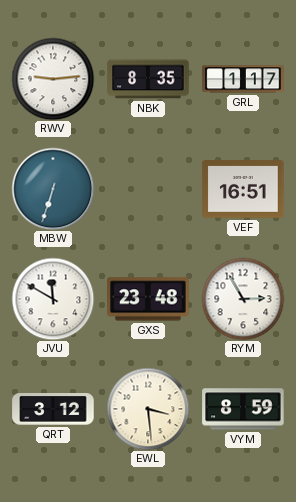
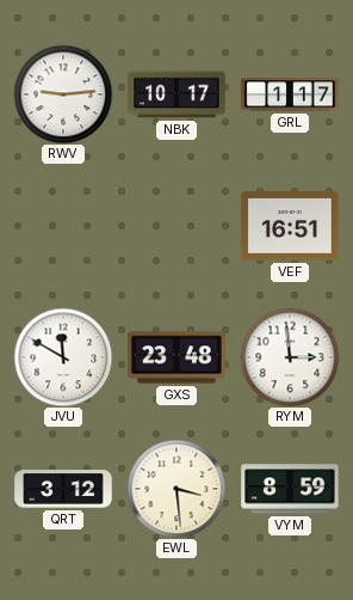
NBK: 8:35 -> 10:17
MBW: 6:33 -> none
RYM: 2:55 -> 2:59
